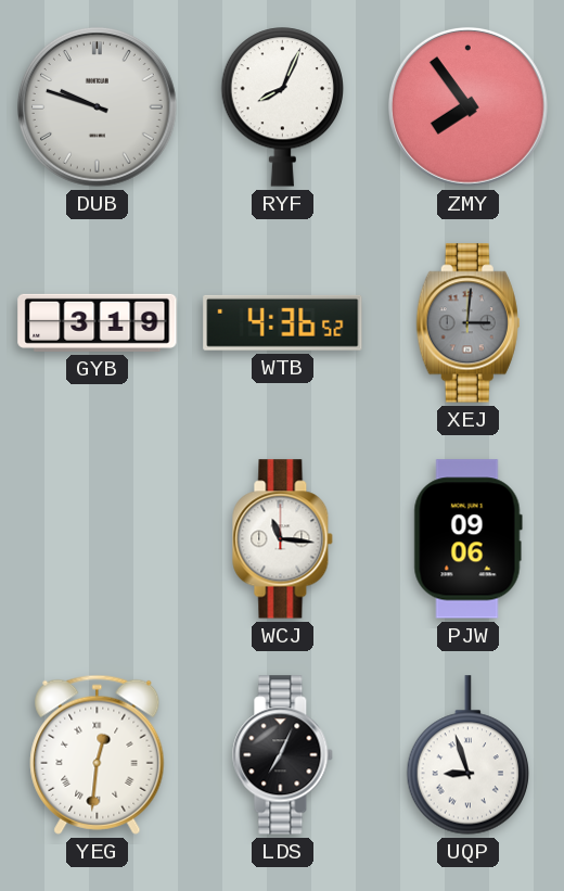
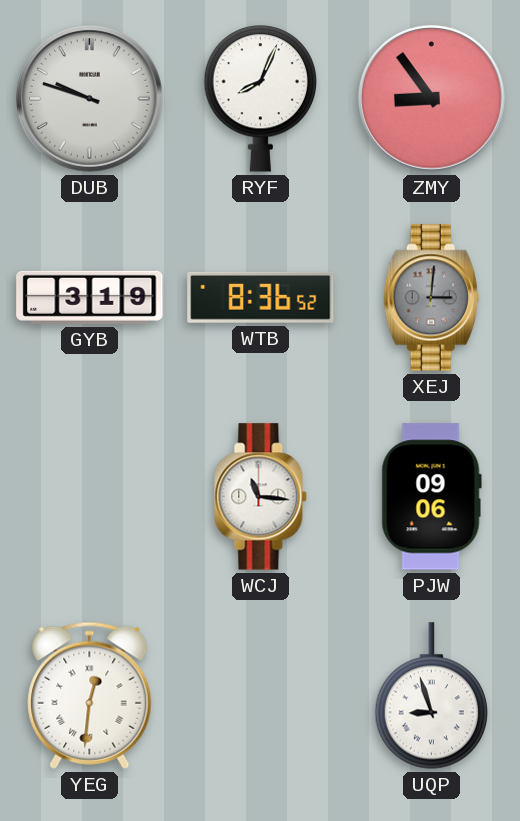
ZMY: 7:54 -> 8:54
WTB: 4:36 -> 8:36
LDS: 7:04 -> none
